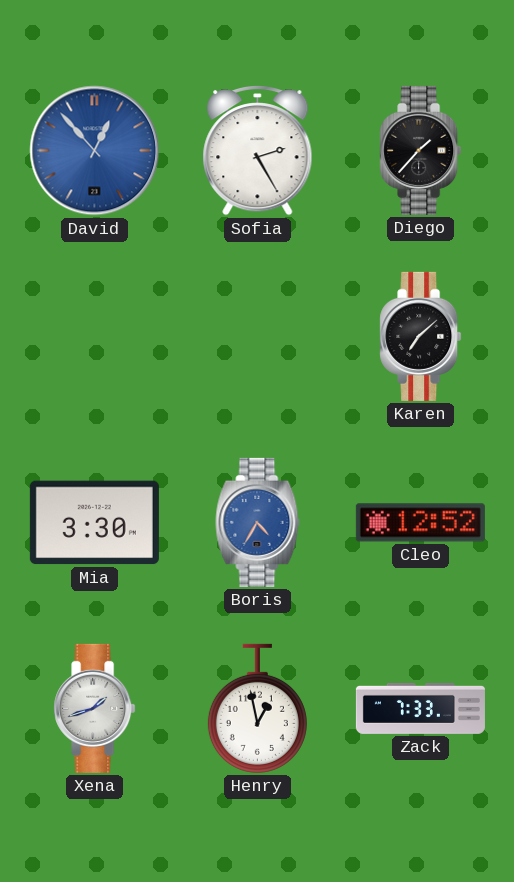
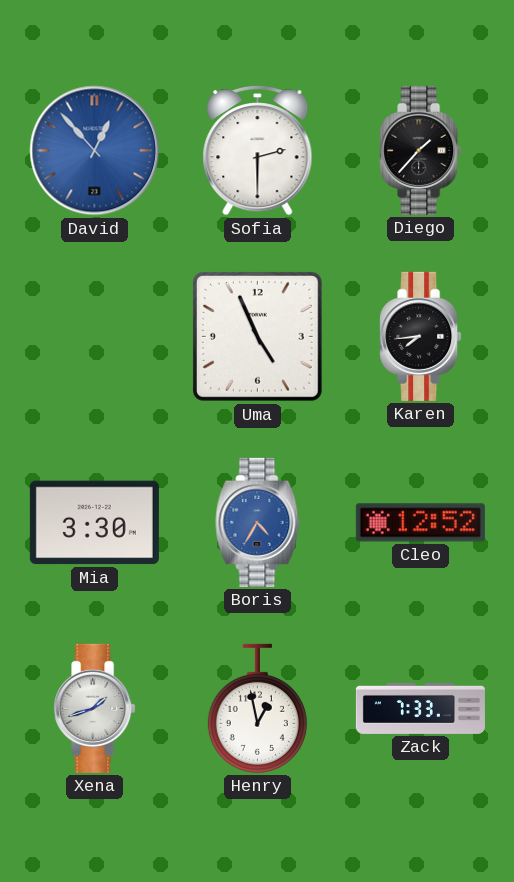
Sofia: 2:25 -> 2:30
Uma: none -> 4:56
Karen: 7:08 -> 7:44
